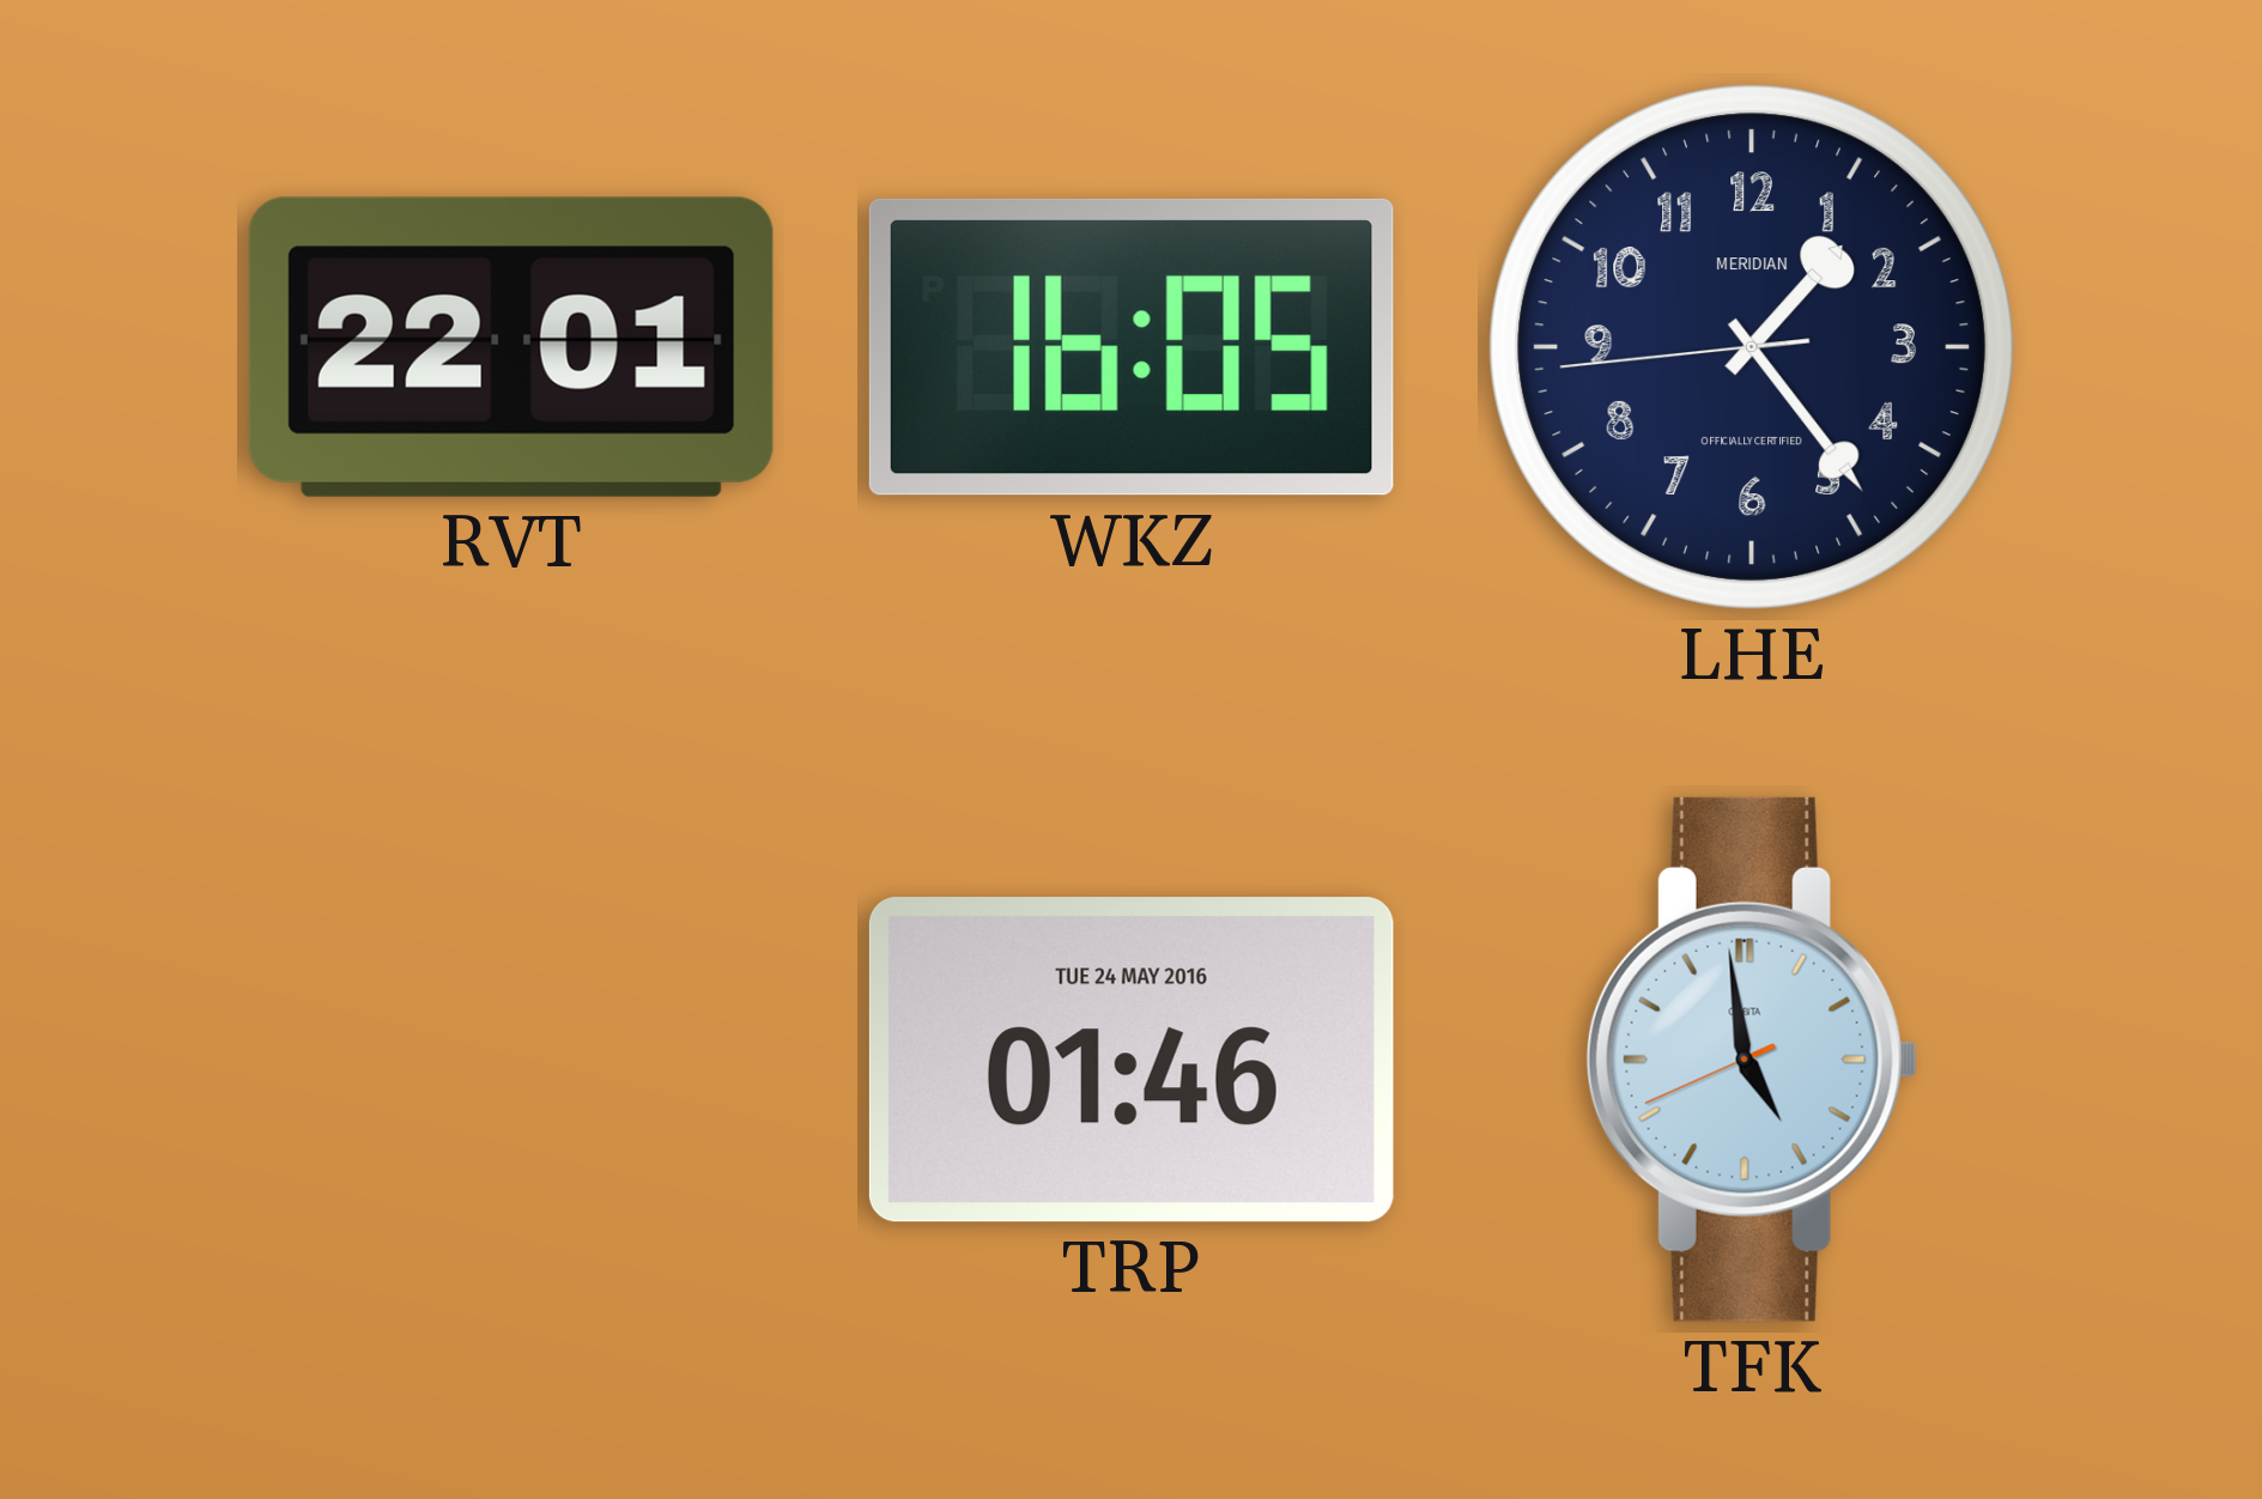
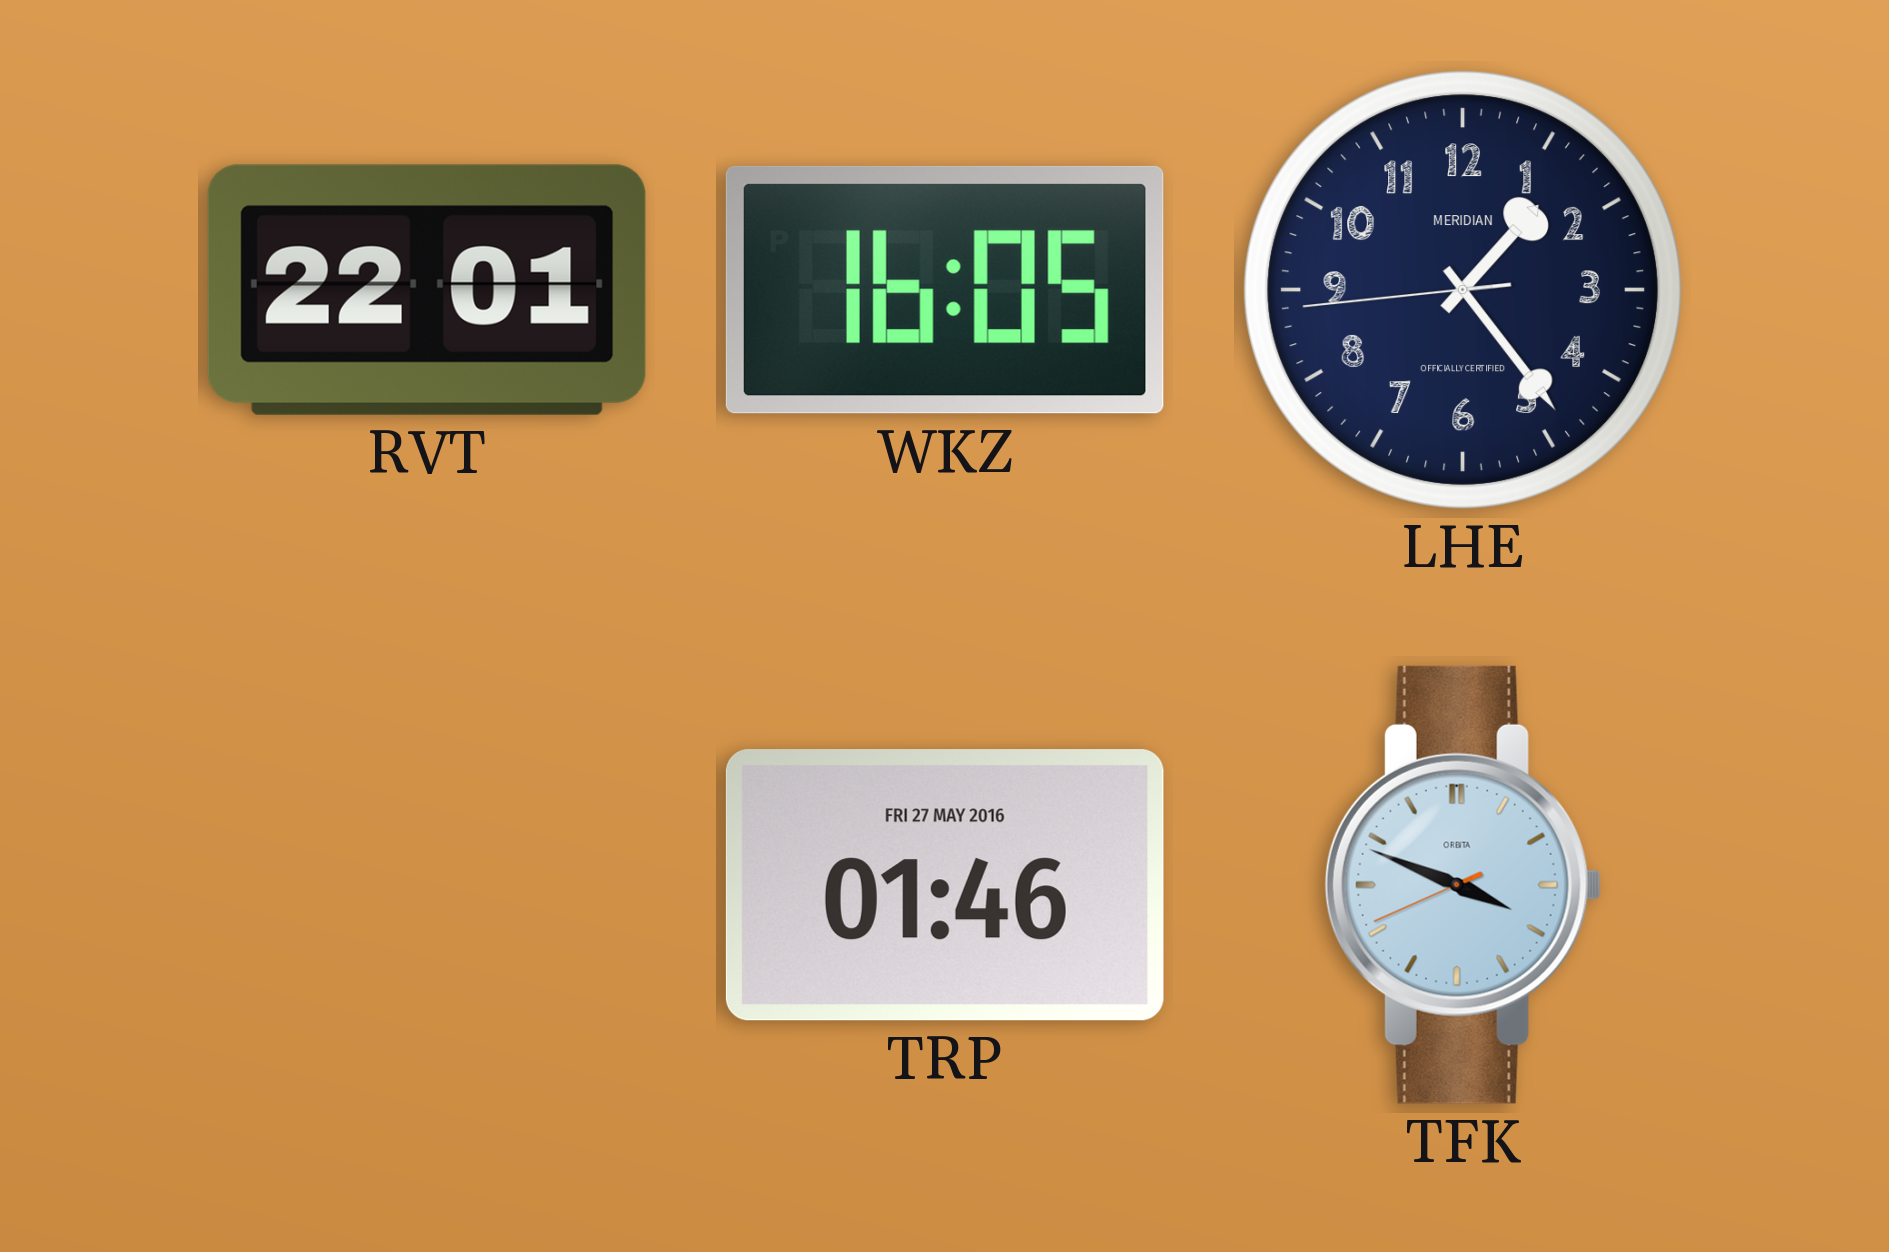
TRP date: TUE 24 MAY 2016 -> FRI 27 MAY 2016
TFK: 4:58 -> 3:48
